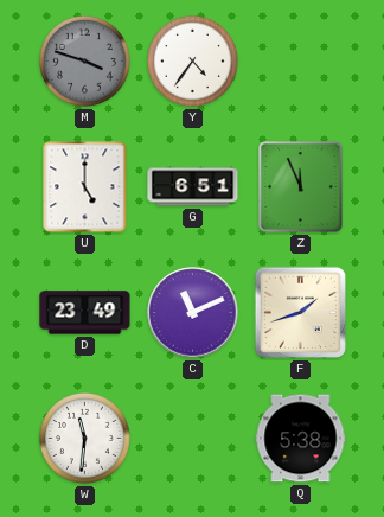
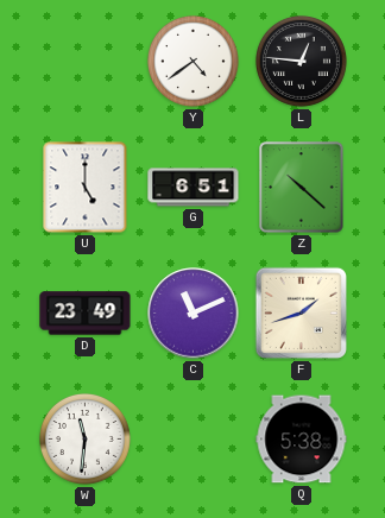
M: 3:48 -> none
Y: 4:36 -> 4:39
L: none -> 12:46
Z: 11:56 -> 10:22
